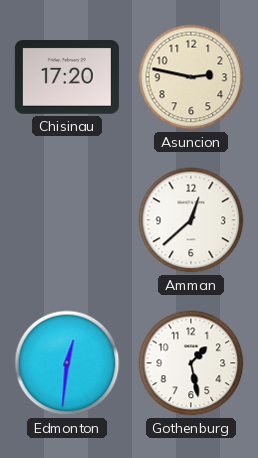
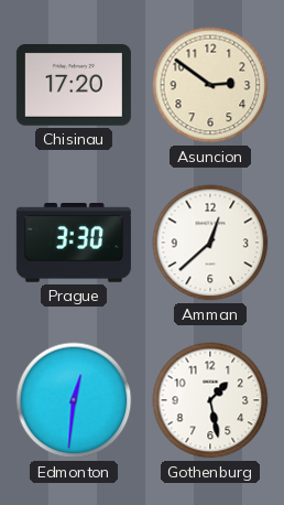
Asuncion: 2:47 -> 2:51
Prague: none -> 3:30
